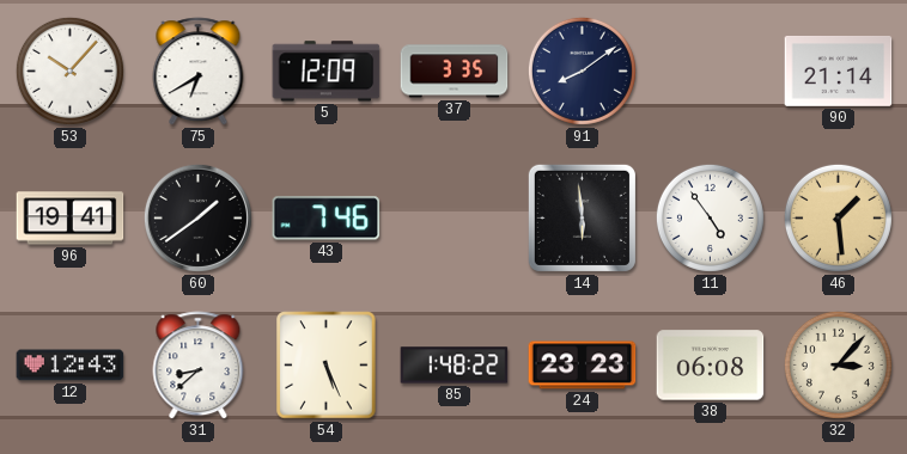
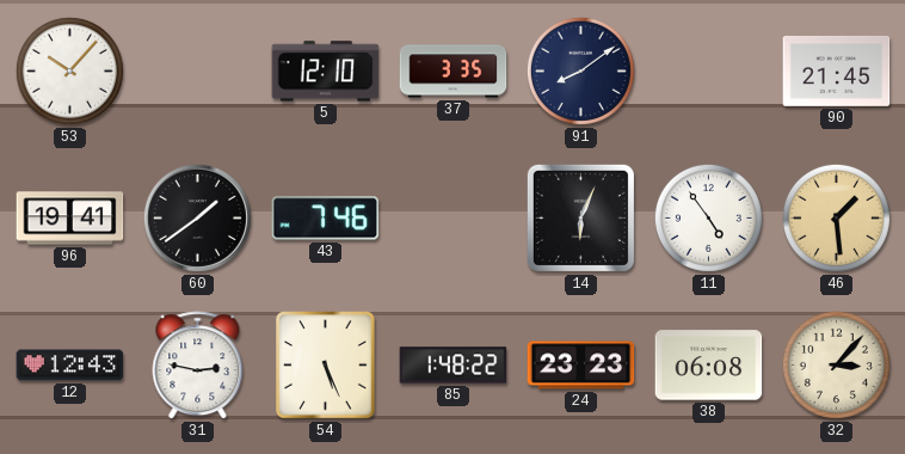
75: 6:40 -> none
5: 12:09 -> 12:10
90: 21:14 -> 21:45
14: 5:59 -> 6:04
31: 8:38 -> 2:47
